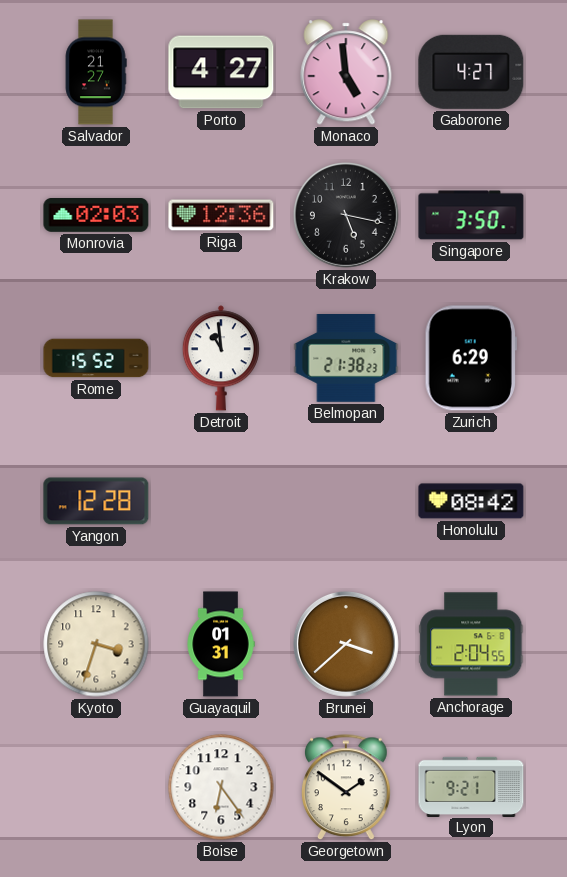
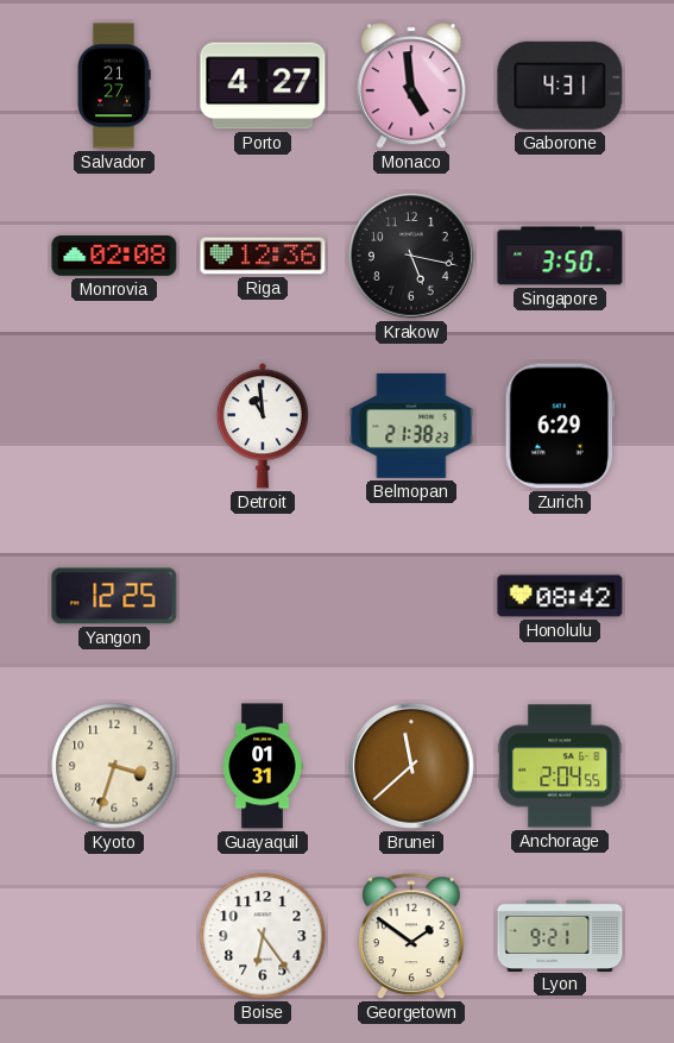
Gaborone: 4:27 -> 4:31
Monrovia: 02:03 -> 02:08
Rome: 15:52 -> none
Yangon: 12:28 -> 12:25
Brunei: 3:38 -> 11:38
